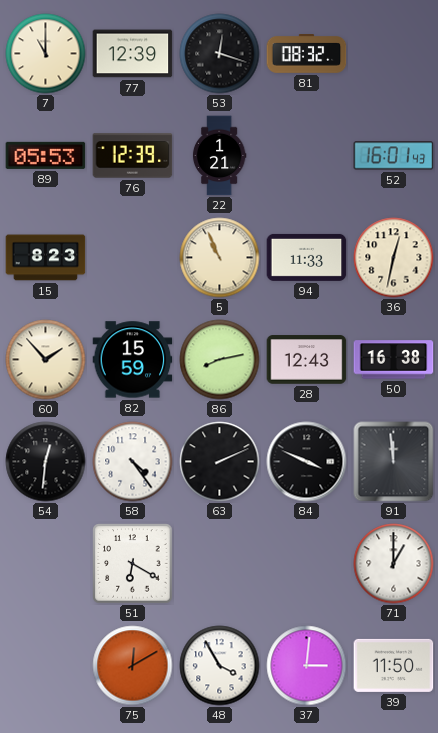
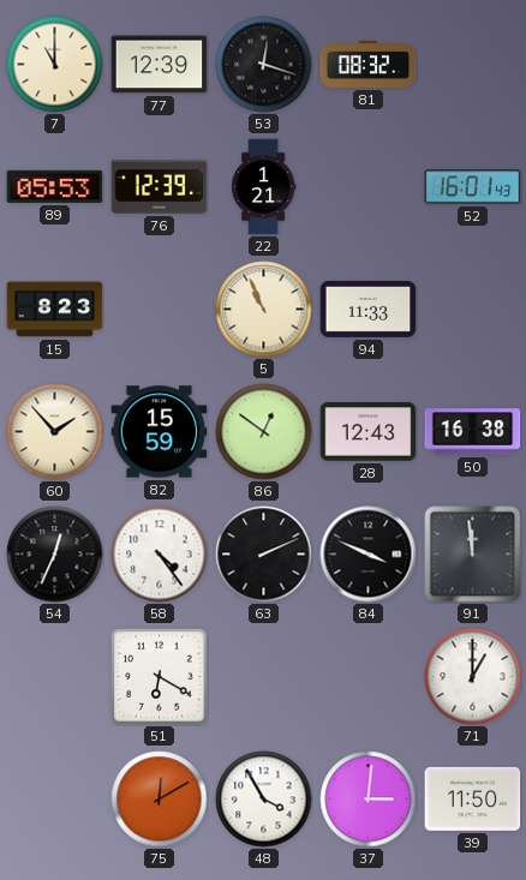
36: 12:32 -> none
86: 8:13 -> 12:51
54: 12:31 -> 12:34
